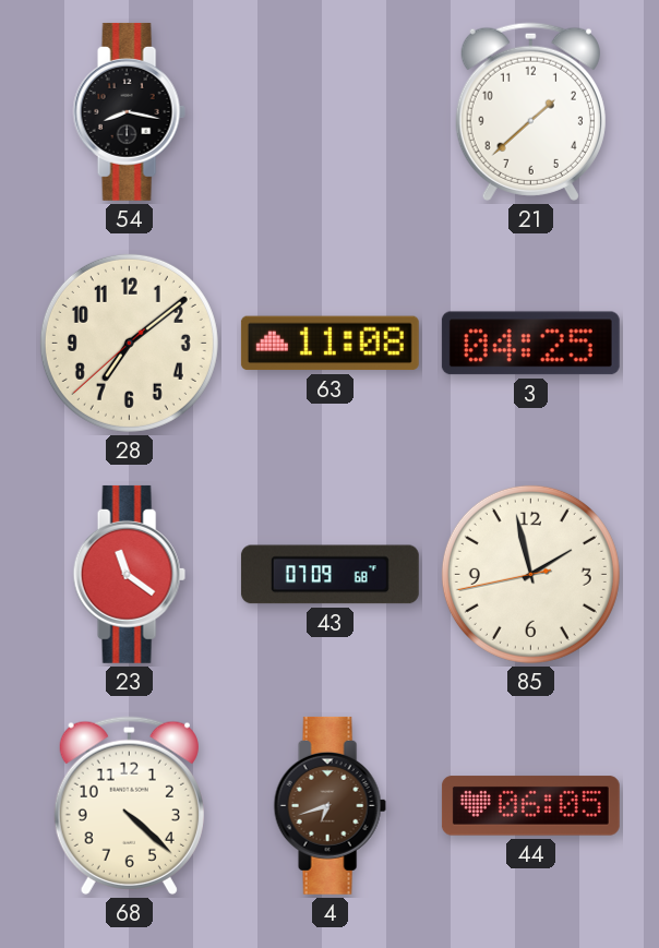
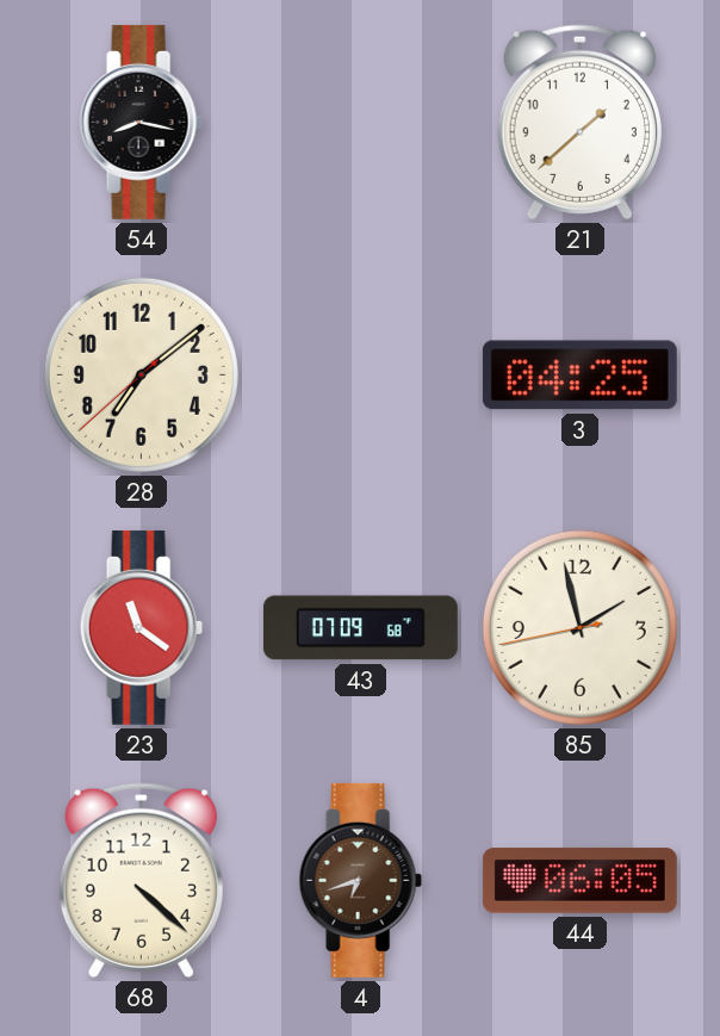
63: 11:08 -> none
